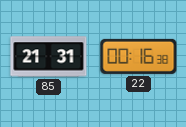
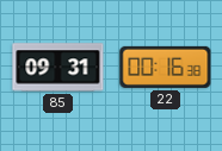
85: 21:31 -> 09:31
